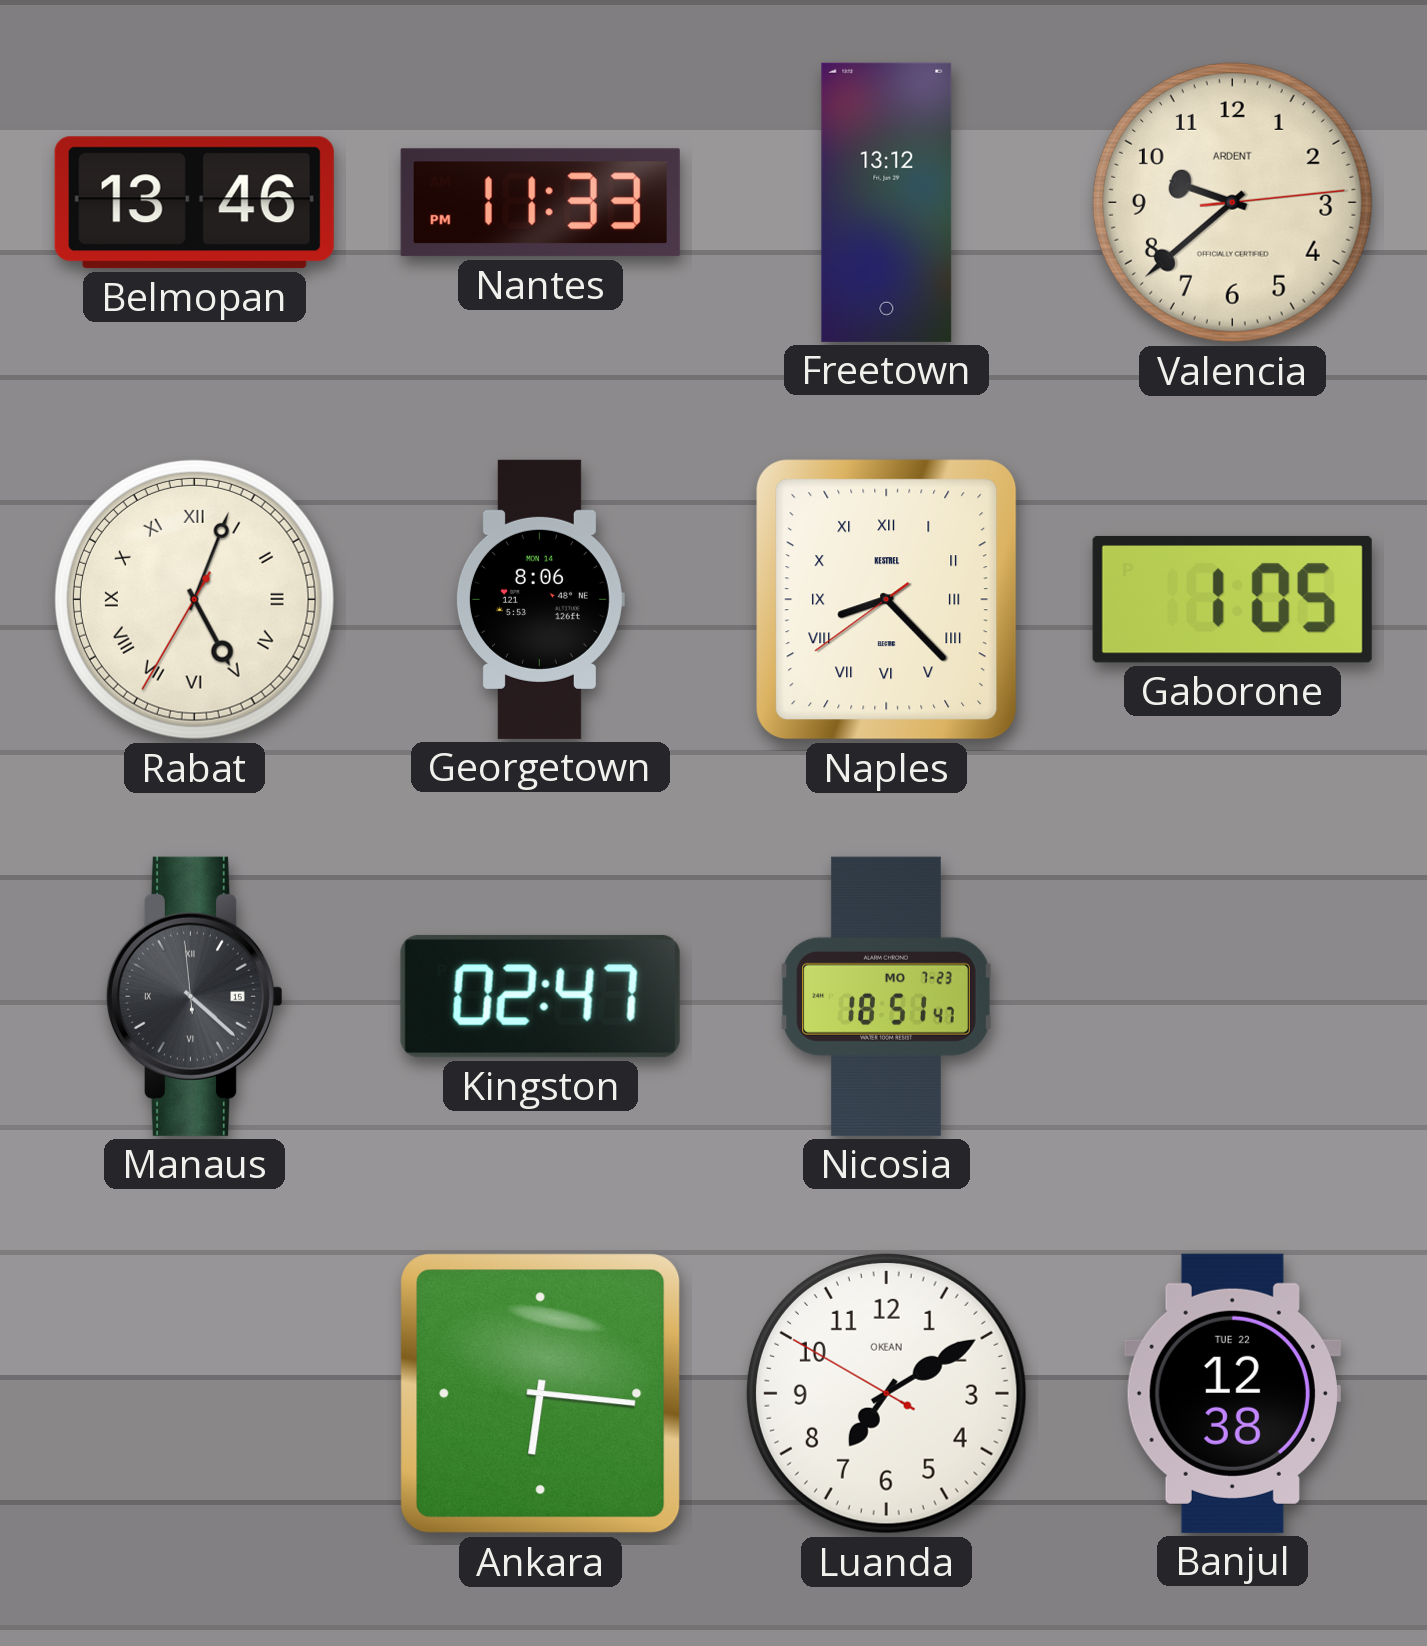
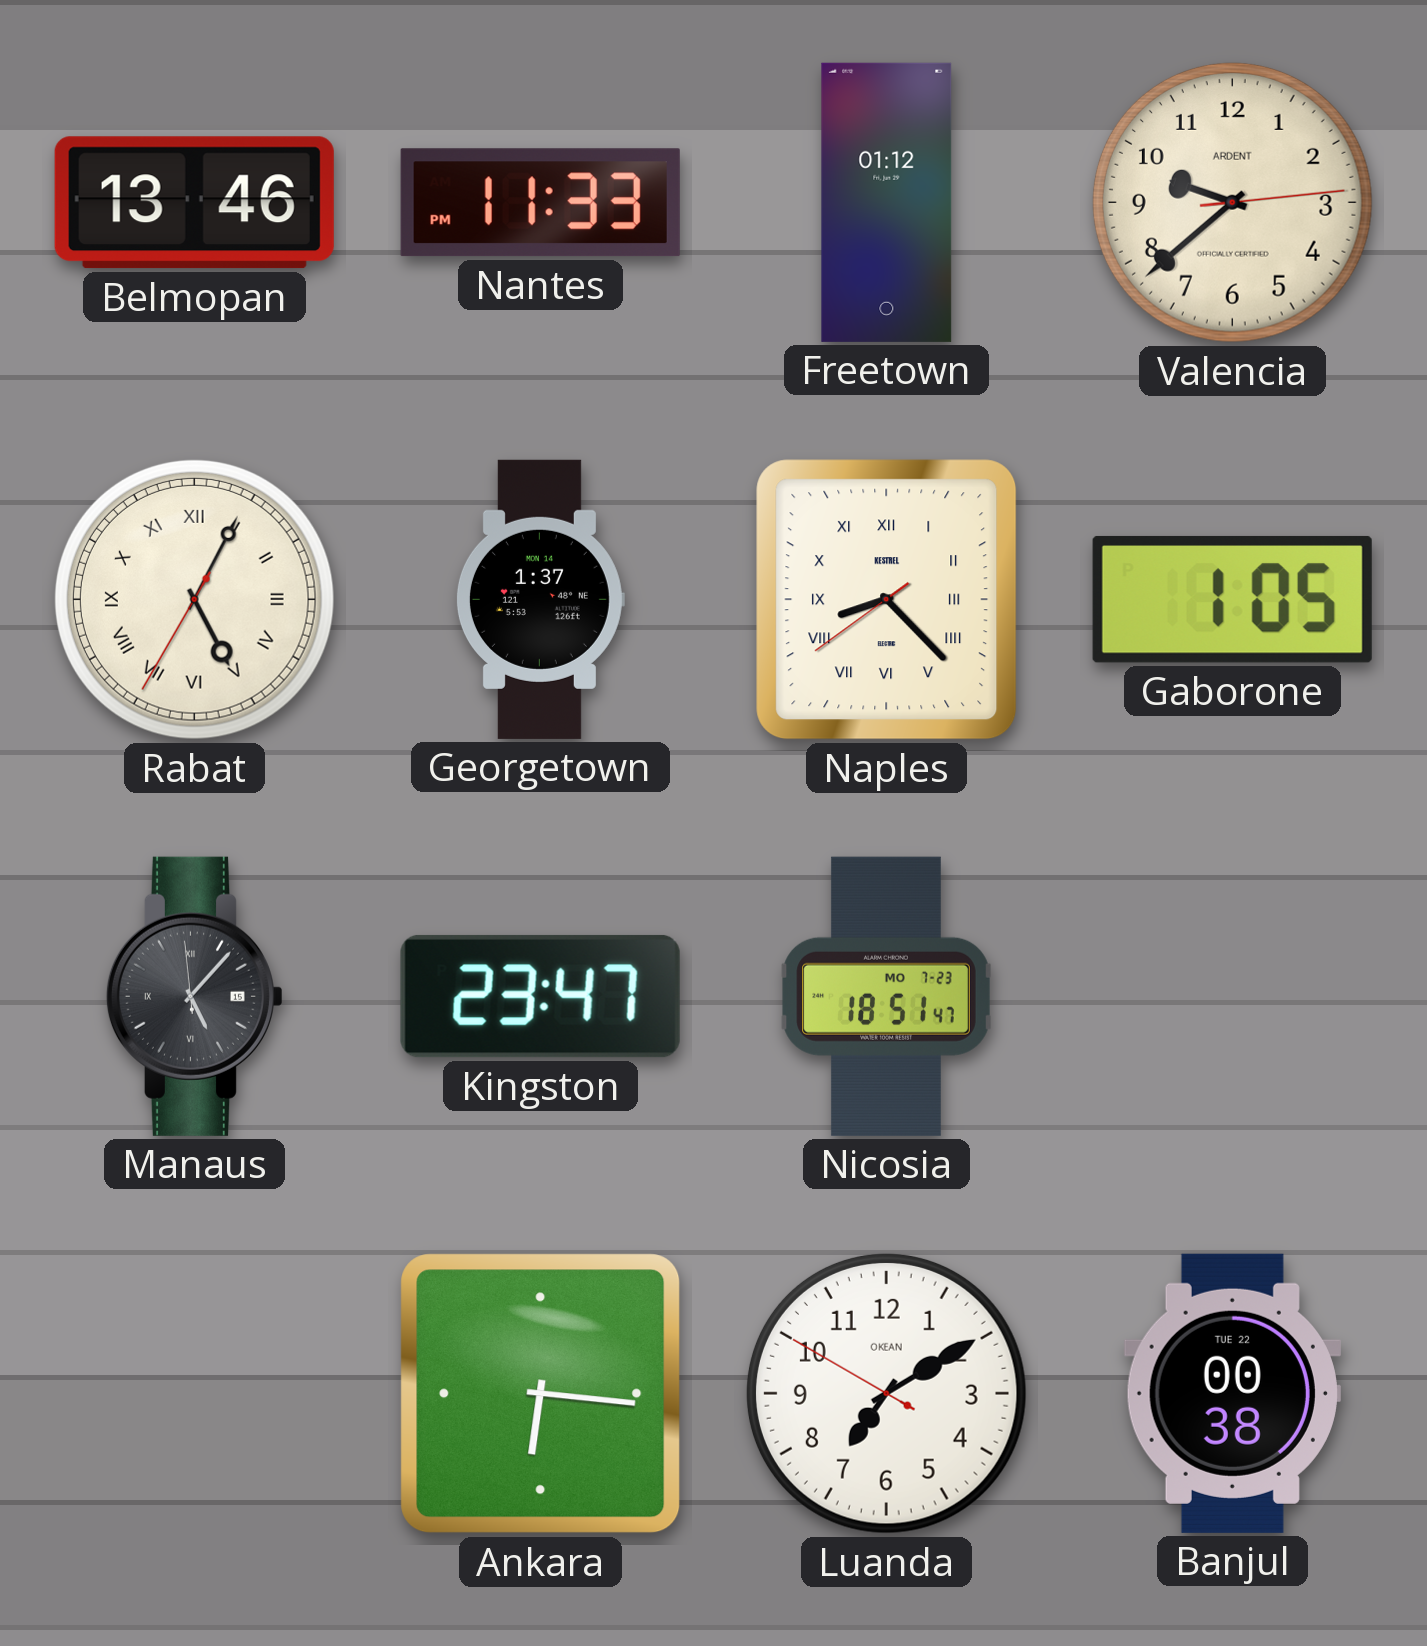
Freetown: 13:12 -> 01:12
Rabat: 5:03 -> 5:04
Georgetown: 8:06 -> 1:37
Manaus: 4:21 -> 5:06
Kingston: 02:47 -> 23:47
Banjul: 12:38 -> 00:38
